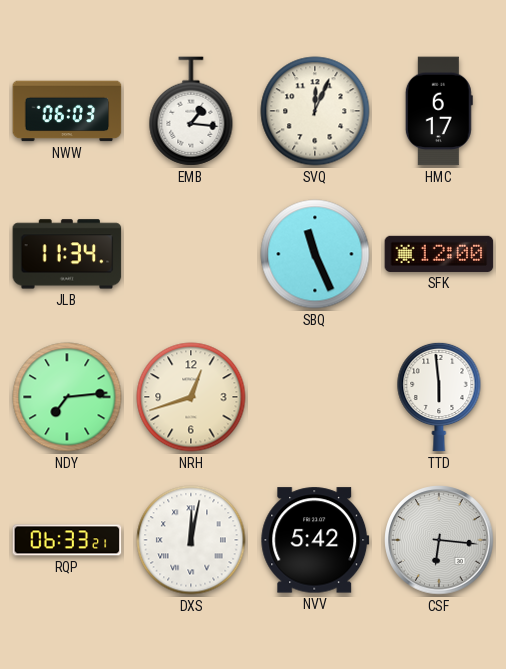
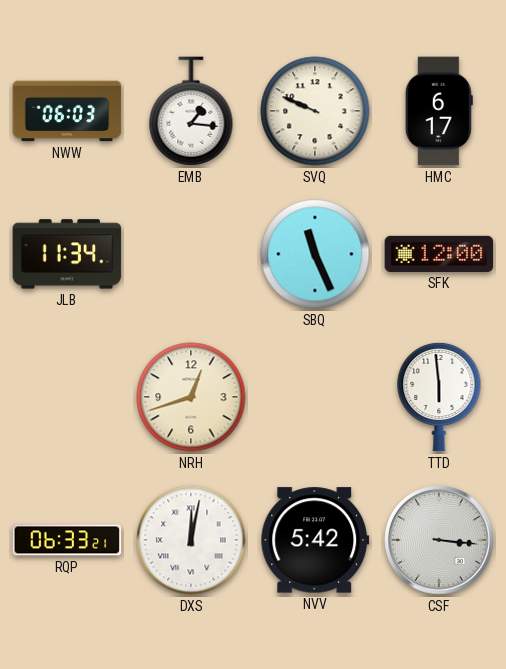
SVQ: 12:04 -> 9:49
NDY: 7:14 -> none
CSF: 6:16 -> 3:16
